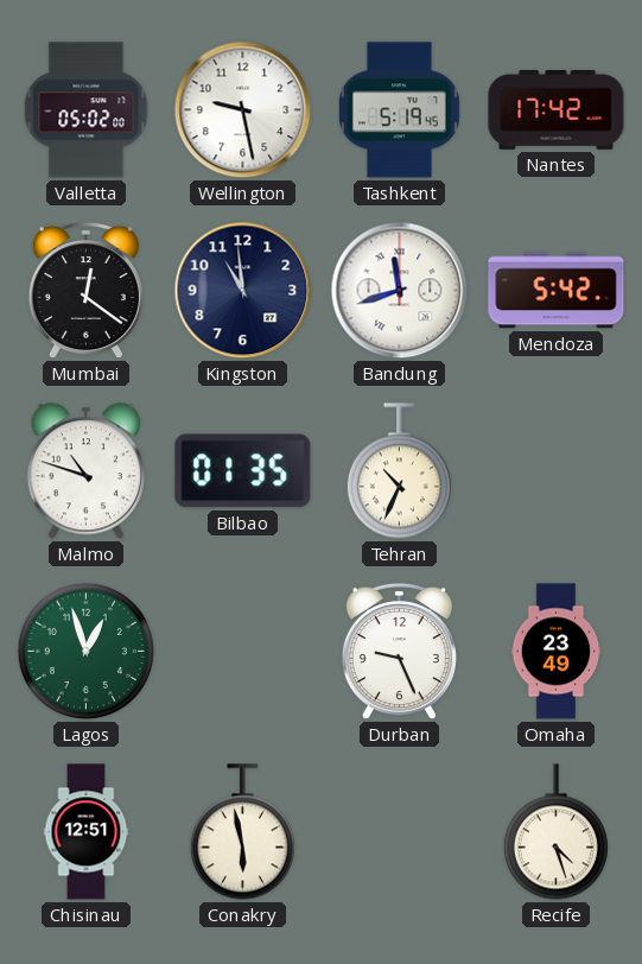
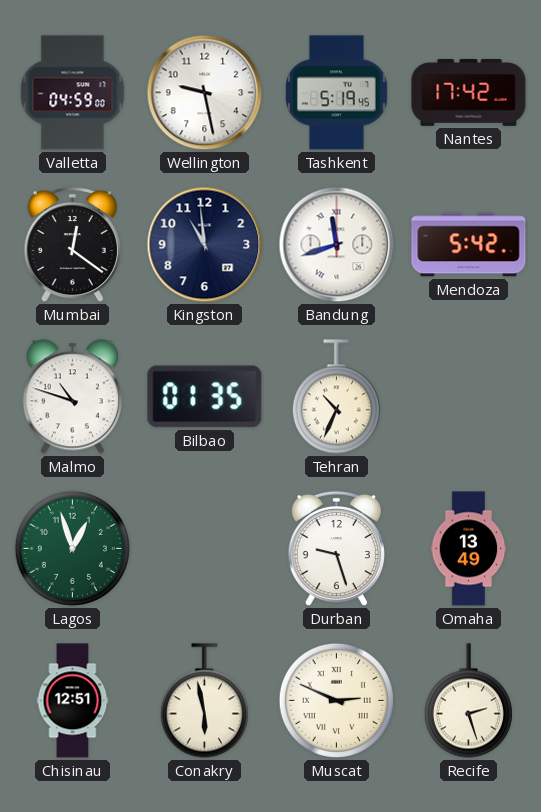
Valletta: 05:02 -> 04:59
Durban: 9:26 -> 9:27
Omaha: 23:49 -> 13:49
Muscat: none -> 2:49
Recife: 4:27 -> 2:27
